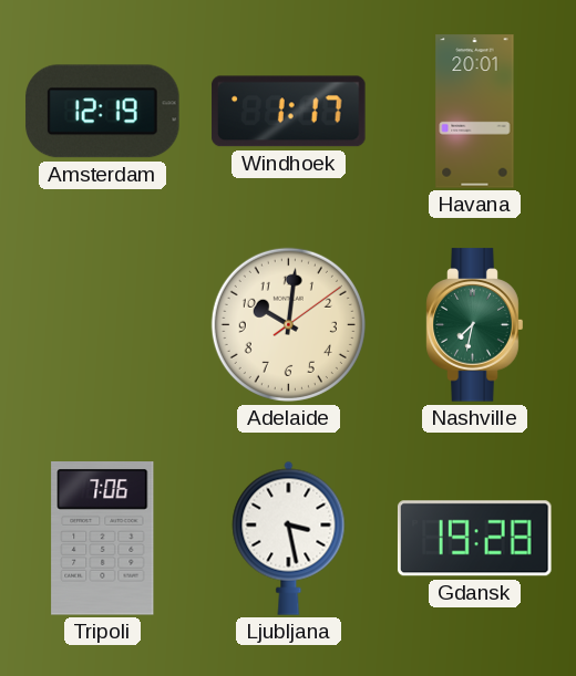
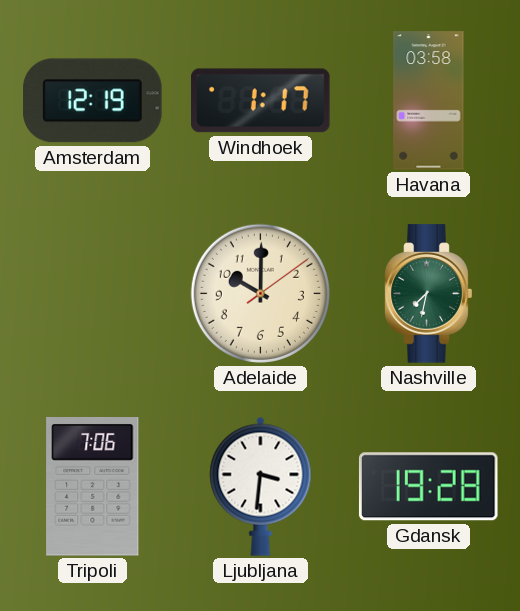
Havana: 20:01 -> 03:58
Adelaide: 10:01 -> 10:00
Ljubljana: 3:28 -> 3:31
